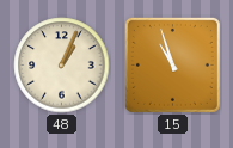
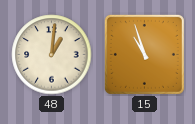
48: 1:04 -> 1:01
